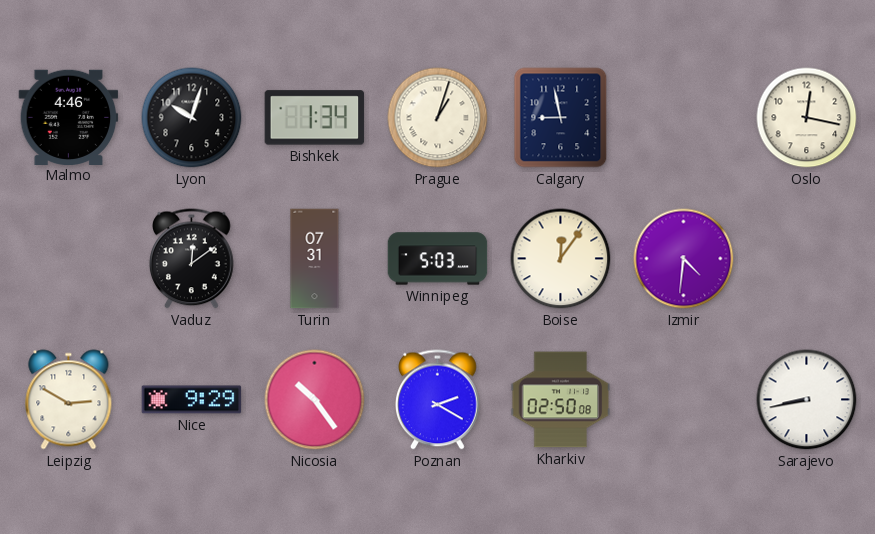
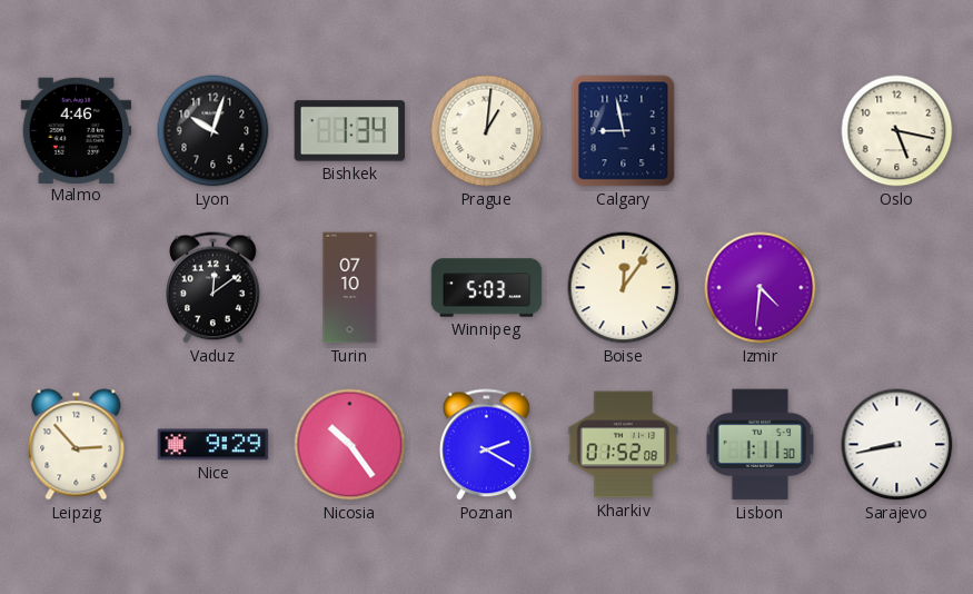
Prague: 1:03 -> 1:01
Oslo: 12:17 -> 5:17
Turin: 07:31 -> 07:10
Leipzig: 2:50 -> 2:53
Kharkiv: 02:50 -> 01:52
Lisbon: none -> 1:11
